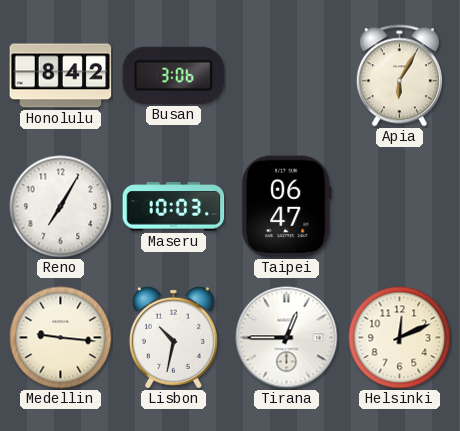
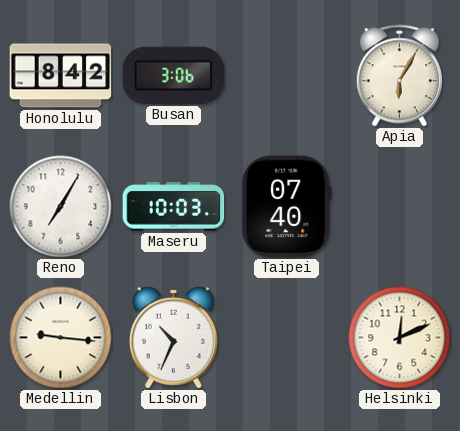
Taipei: 06:47 -> 07:40
Lisbon: 10:32 -> 10:34
Tirana: 12:45 -> none
